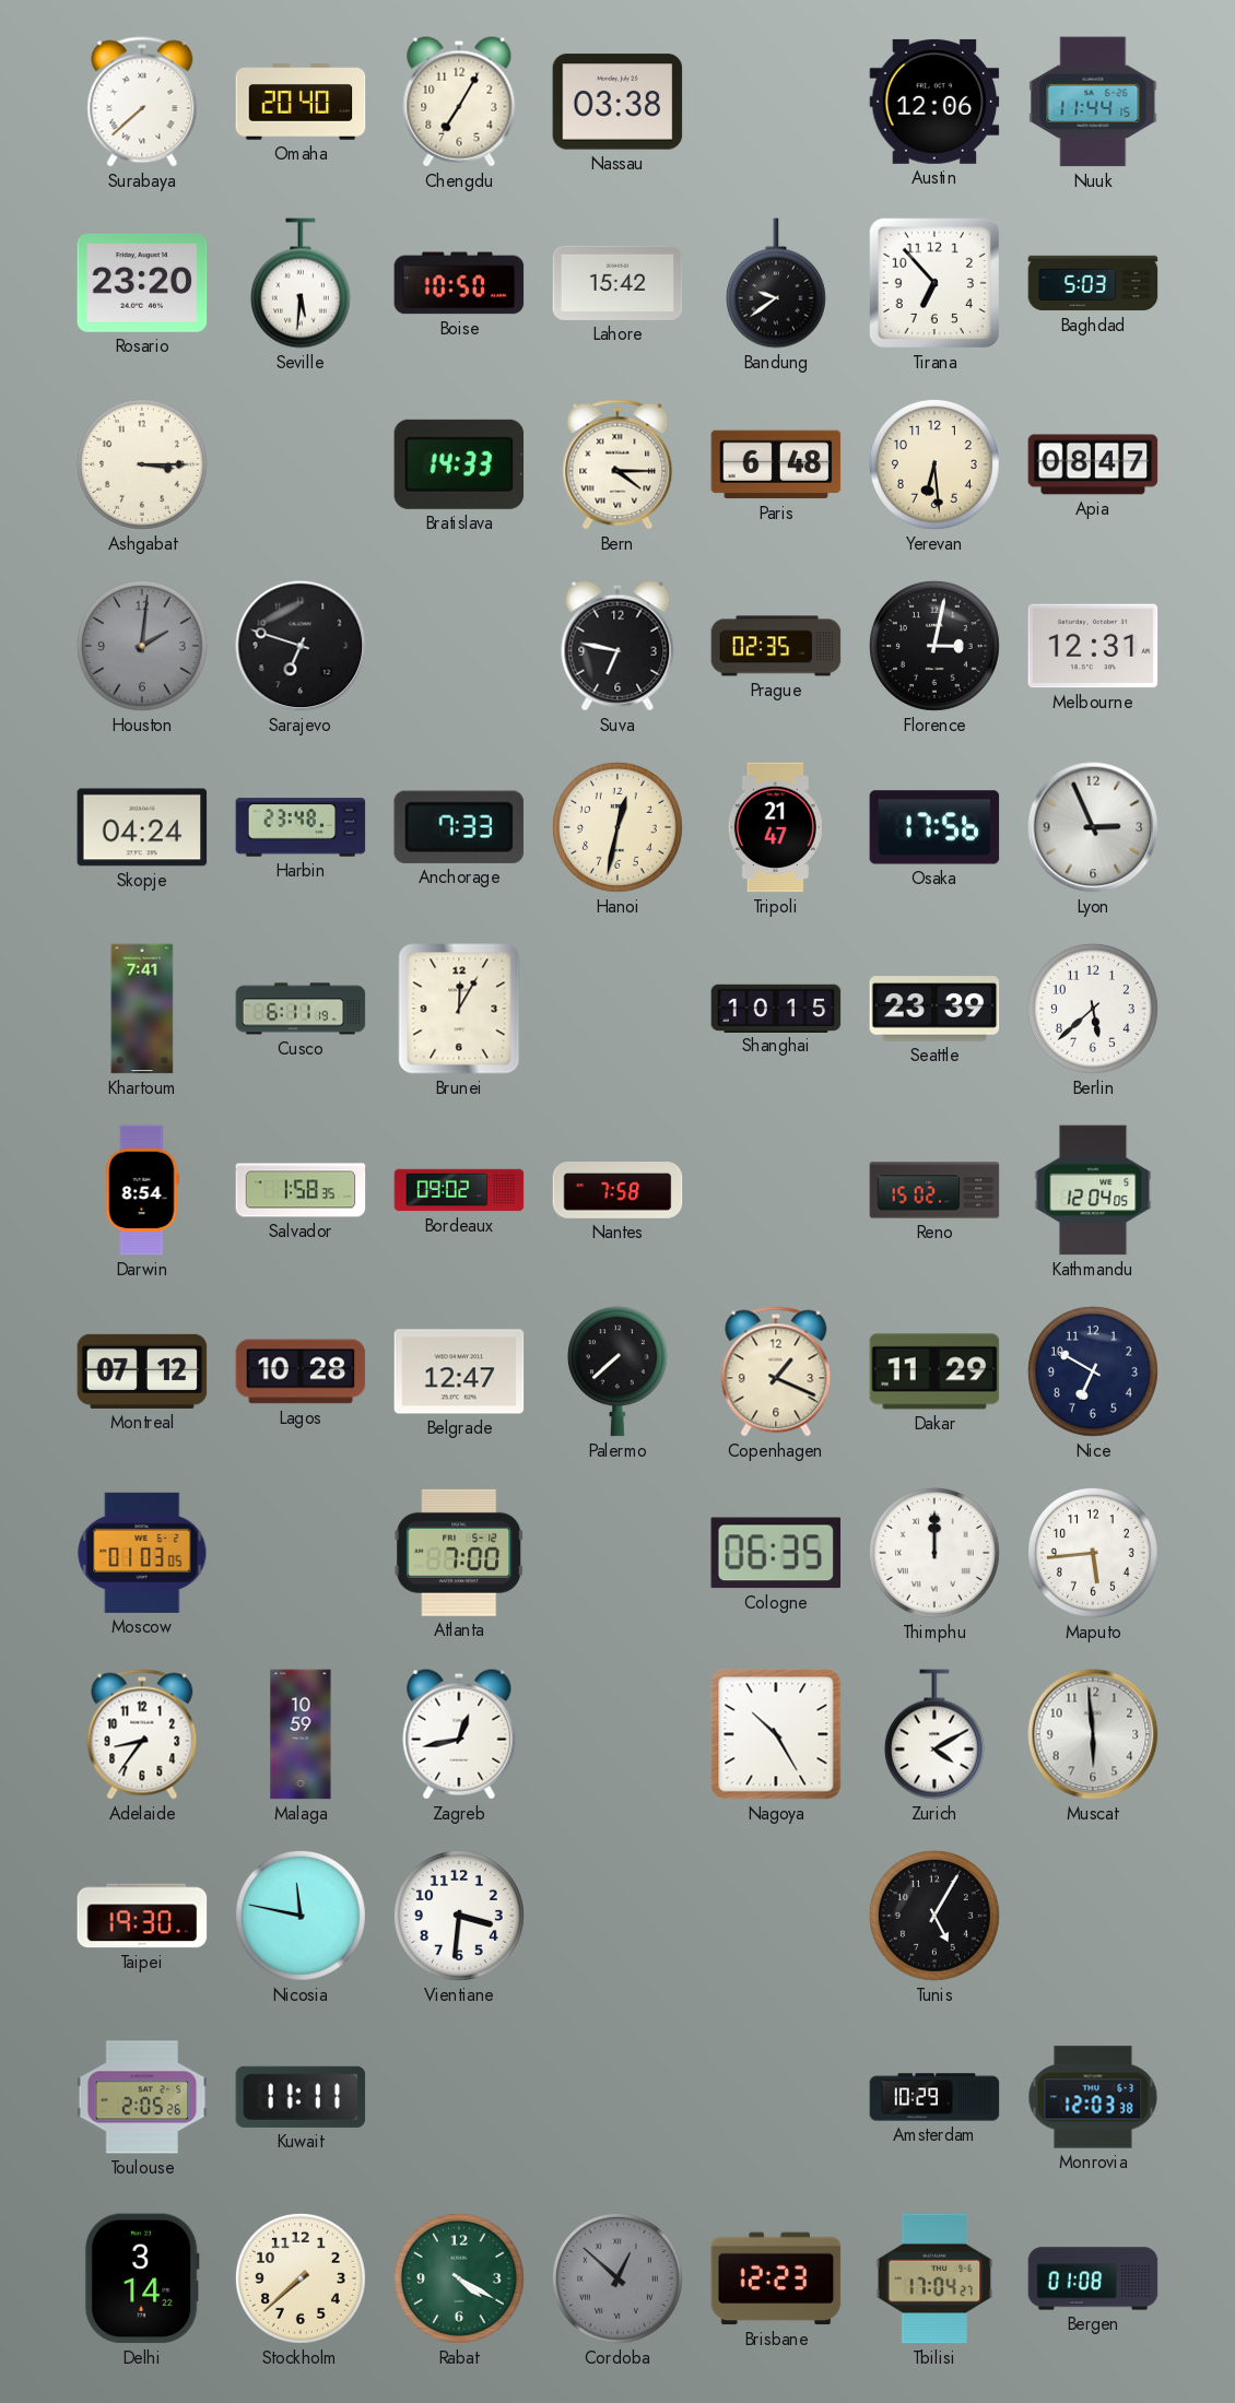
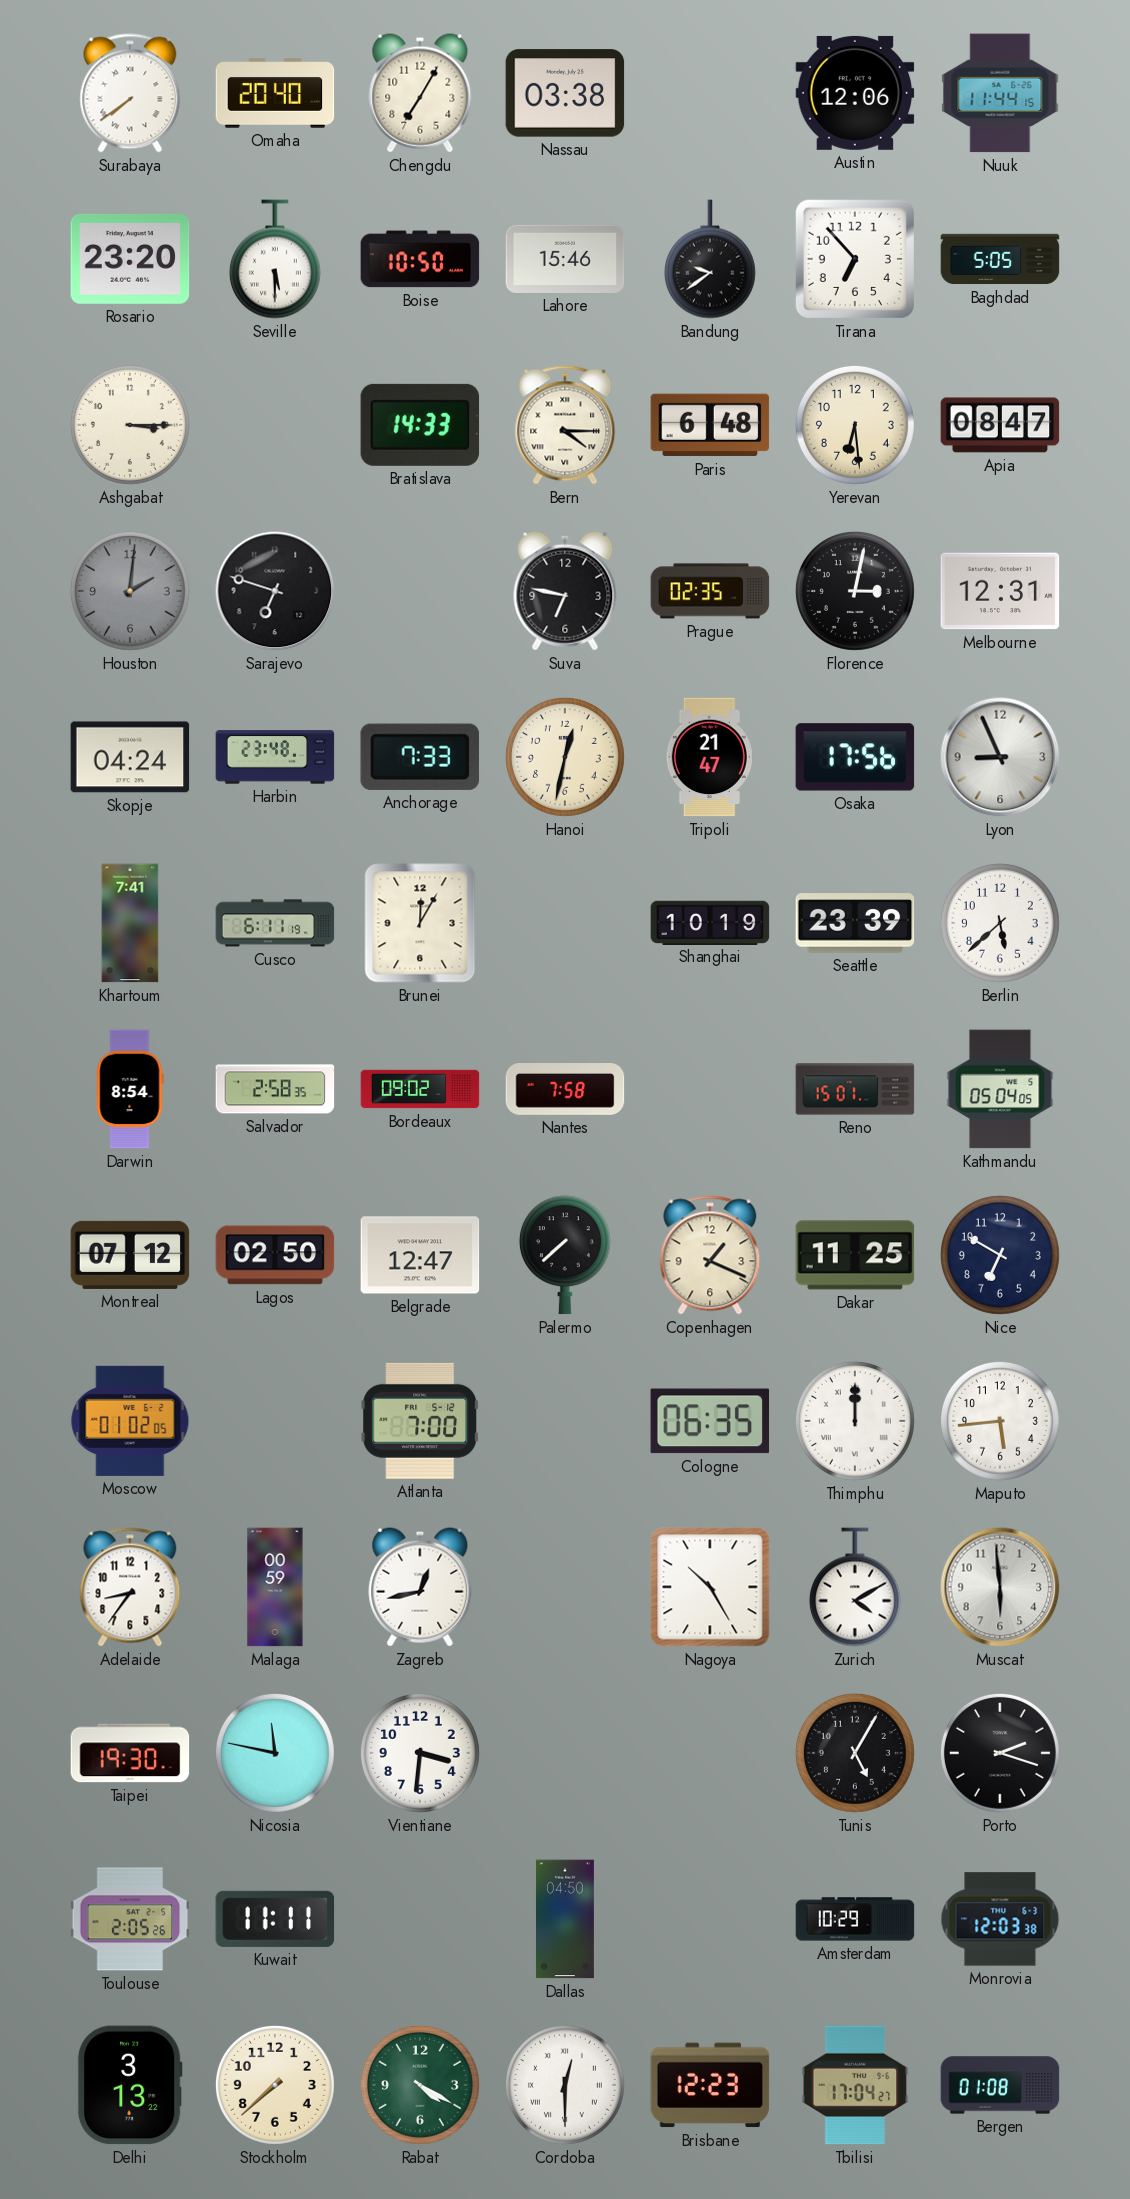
Surabaya: 7:38 -> 7:39
Seville: 5:31 -> 5:30
Lahore: 15:42 -> 15:46
Baghdad: 5:03 -> 5:05
Lyon: 2:56 -> 8:56
Shanghai: 10:15 -> 10:19
Salvador: 1:58 -> 2:58
Reno: 15:02 -> 15:01
Kathmandu: 12:04 -> 05:04
Lagos: 10:28 -> 02:50
Dakar: 11:29 -> 11:25
Moscow: 01:03 -> 01:02
Malaga: 10:59 -> 00:59
Porto: none -> 2:18
Dallas: none -> 04:50
Delhi: 3:14 -> 3:13
Cordoba: 12:52 -> 12:30
Cordoba dial: grey -> white
